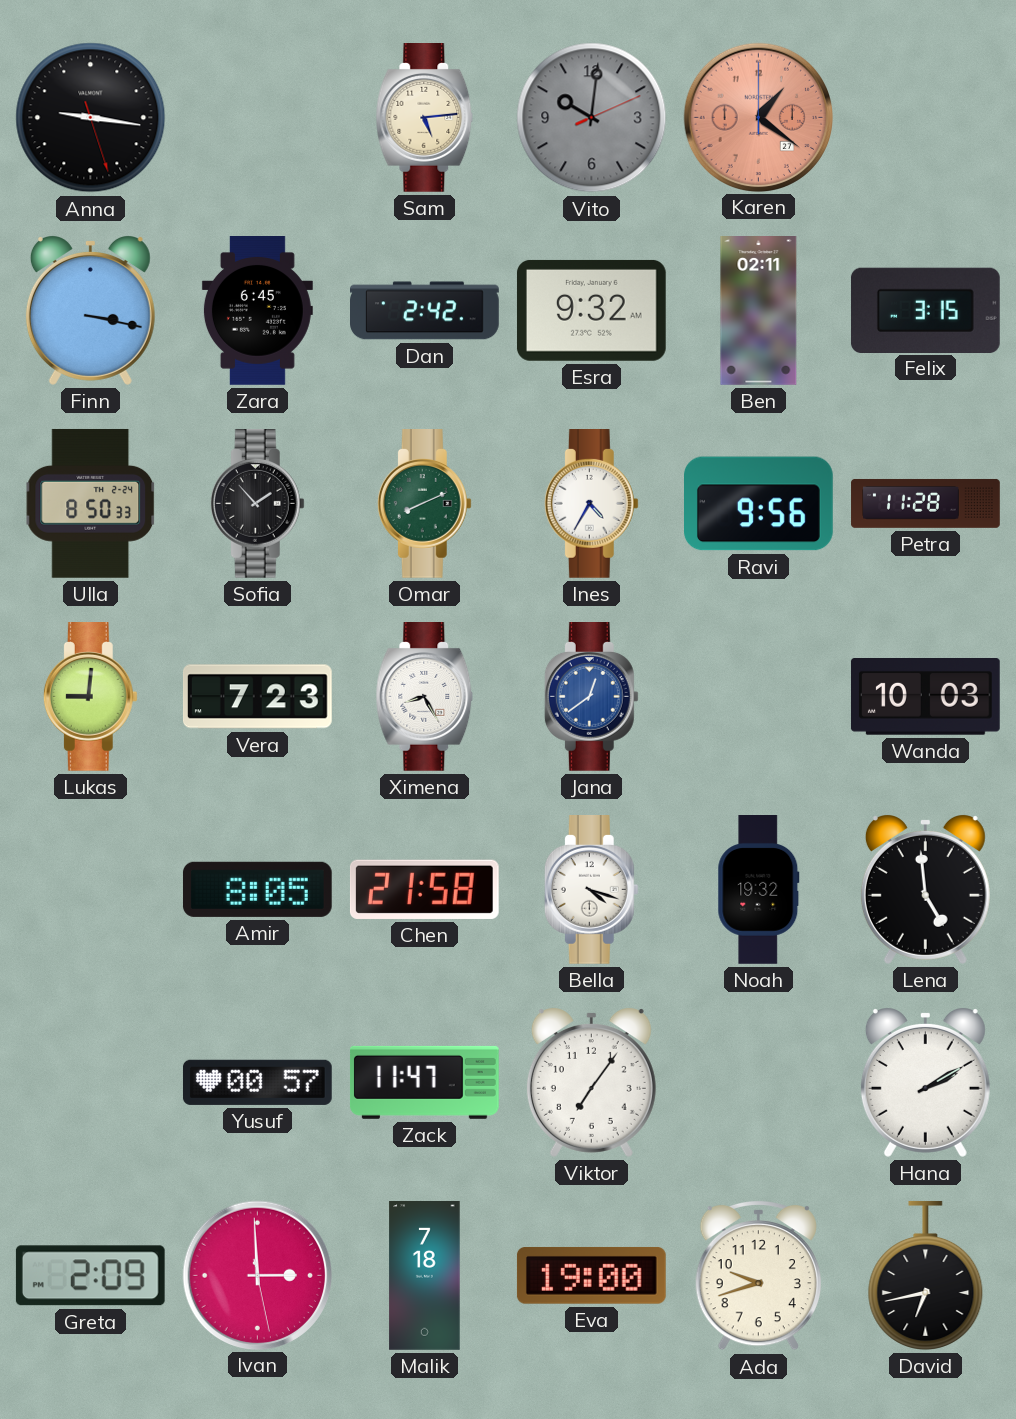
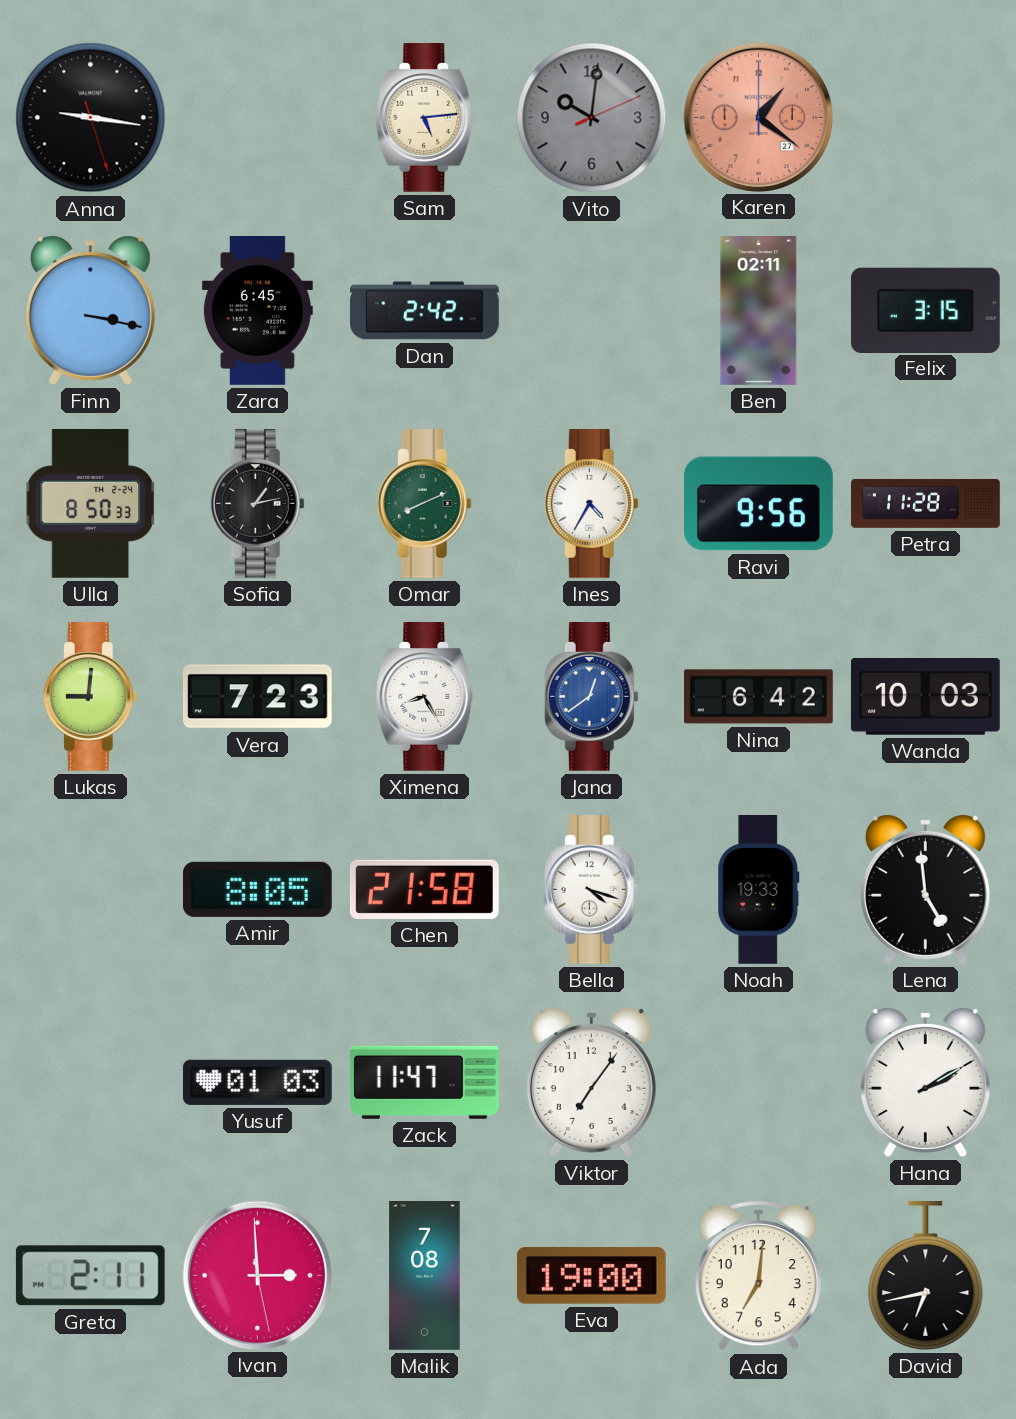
Esra: 9:32 -> none
Sofia: 1:53 -> 1:13
Nina: none -> 6:42
Noah: 19:32 -> 19:33
Yusuf: 00:57 -> 01:03
Greta: 2:09 -> 2:11
Malik: 7:18 -> 7:08
Ada: 9:42 -> 7:01
